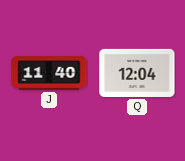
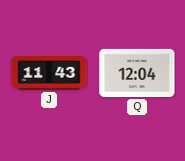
J: 11:40 -> 11:43
